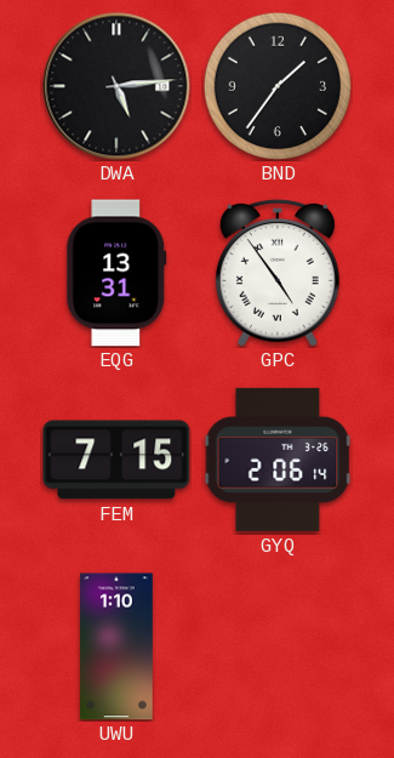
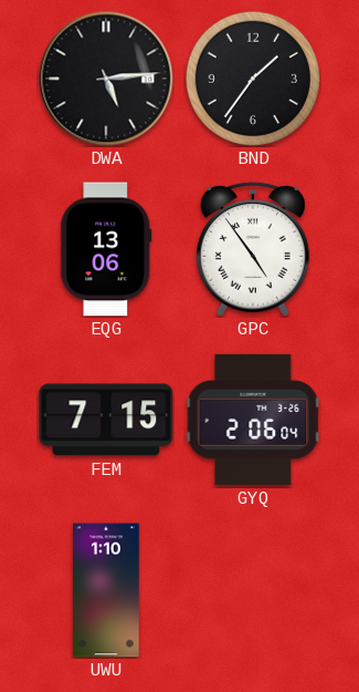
EQG: 13:31 -> 13:06
GYQ: 2:06:14 -> 2:06:04
